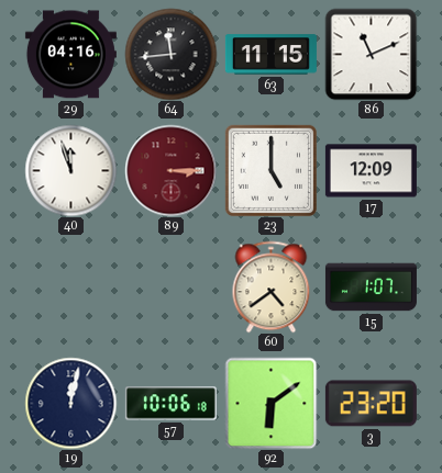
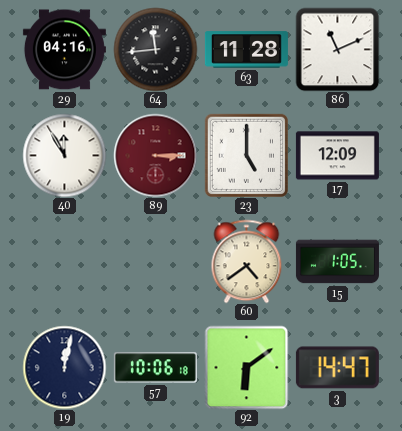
63: 11:15 -> 11:28
40: 11:57 -> 11:55
15: 1:07 -> 1:05
3: 23:20 -> 14:47
